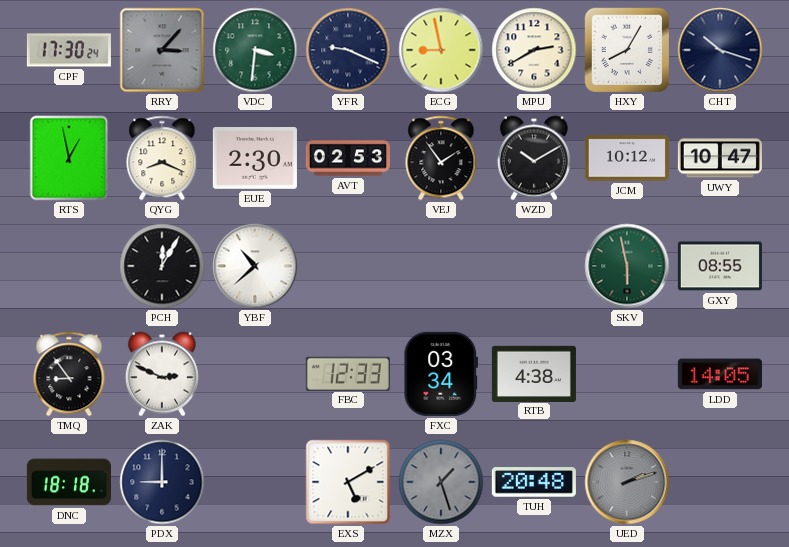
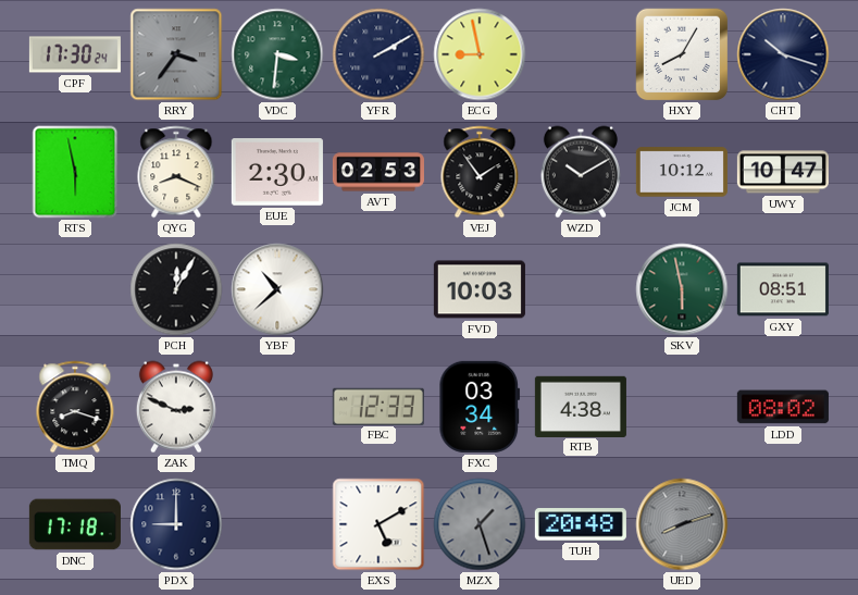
RRY: 3:07 -> 3:36
YFR: 9:19 -> 2:10
MPU: 2:40 -> none
RTS: 12:58 -> 5:58
FVD: none -> 10:03
GXY: 08:55 -> 08:51
TMQ: 8:54 -> 8:18
LDD: 14:05 -> 08:02
DNC: 18:18 -> 17:18
UED: 2:12 -> 8:12
